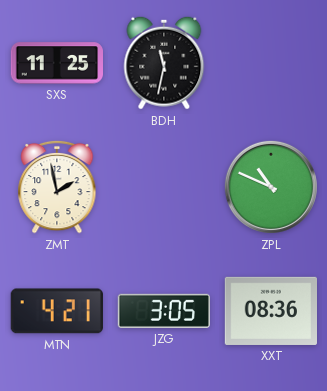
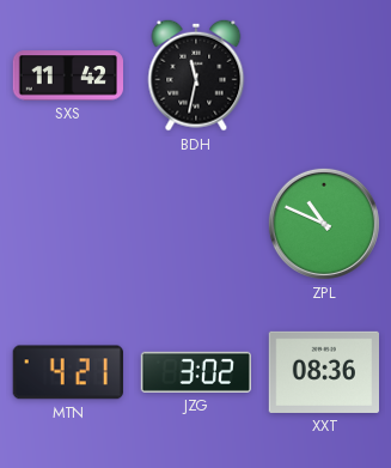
SXS: 11:25 -> 11:42
ZMT: 1:58 -> none
JZG: 3:05 -> 3:02
